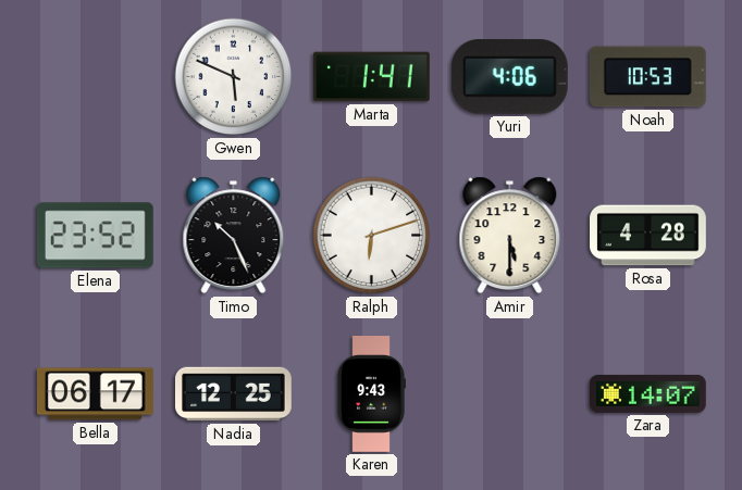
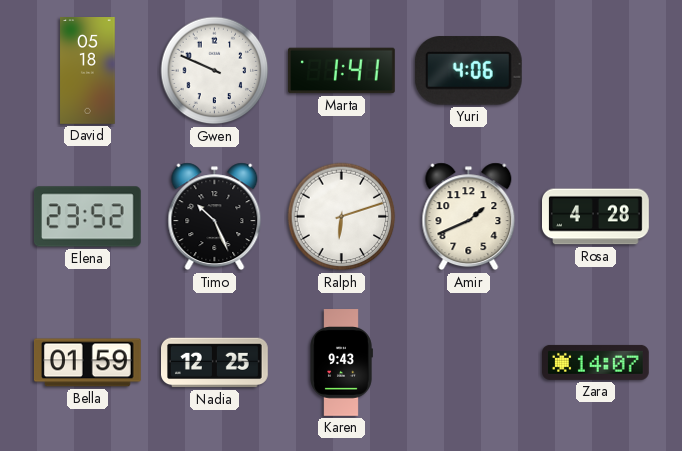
David: none -> 05:18
Gwen: 5:49 -> 9:49
Noah: 10:53 -> none
Amir: 5:30 -> 1:41
Bella: 06:17 -> 01:59
